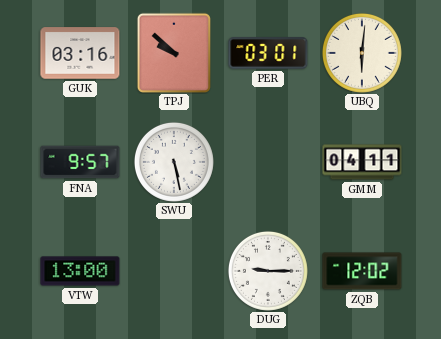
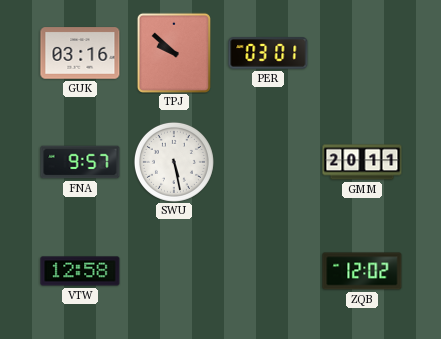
UBQ: 6:01 -> none
GMM: 04:11 -> 20:11
VTW: 13:00 -> 12:58
DUG: 9:15 -> none
